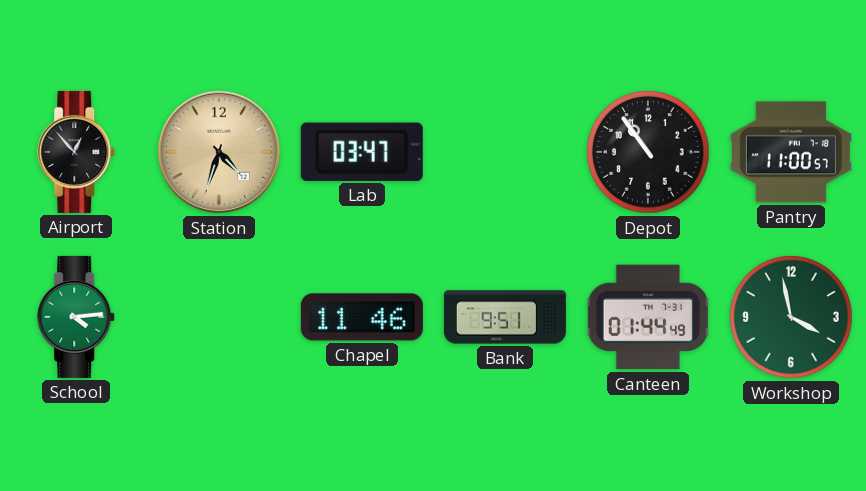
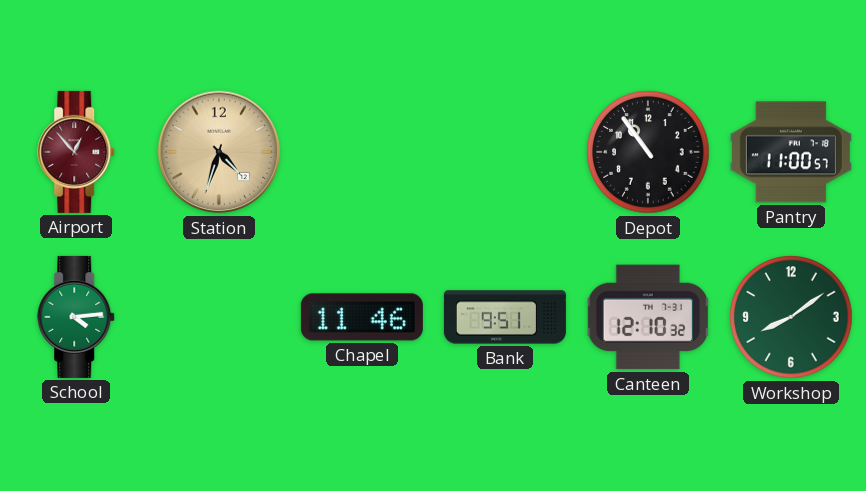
Airport dial: black -> burgundy
Lab: 03:47 -> none
Canteen: 01:44 -> 12:10
Workshop: 3:58 -> 8:09
